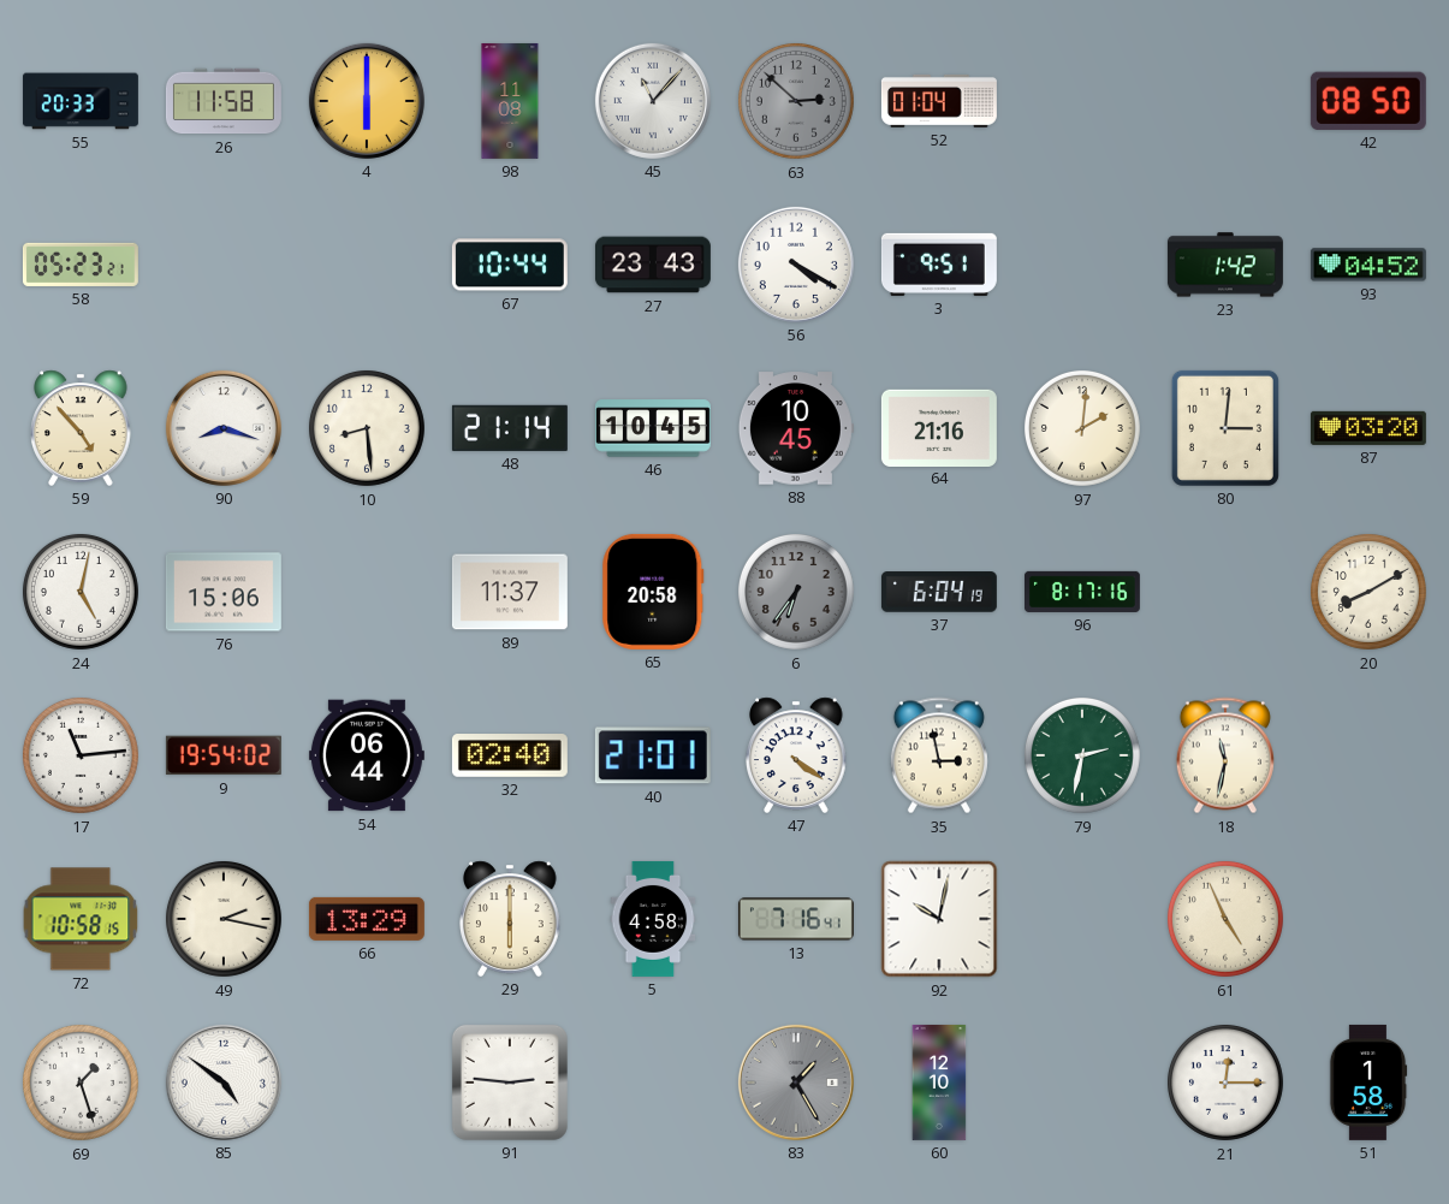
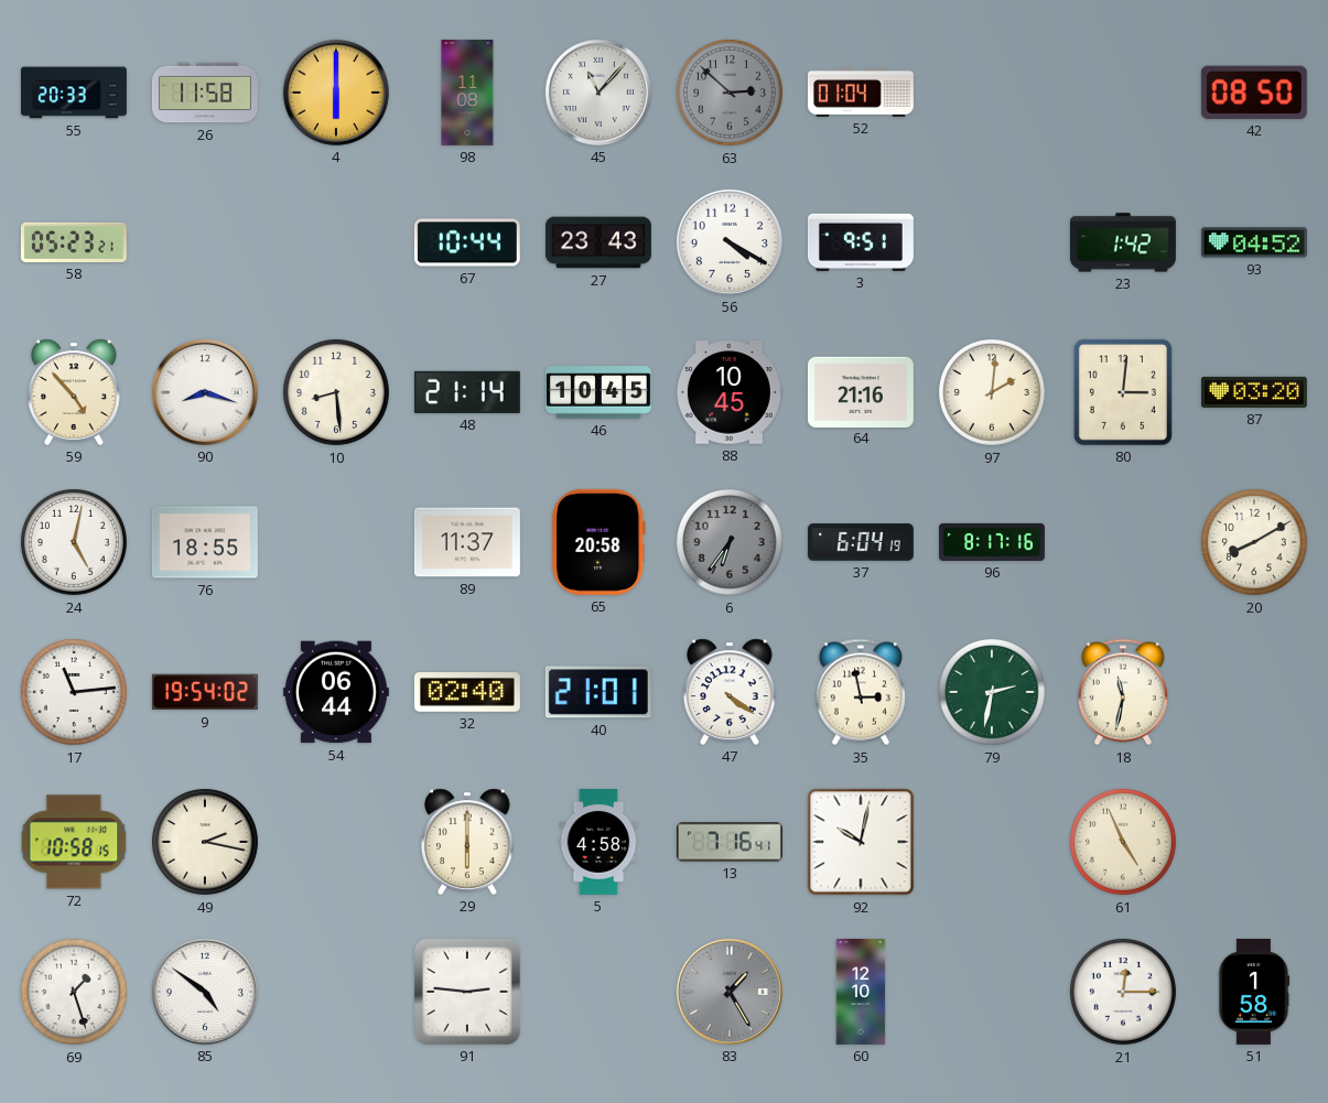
76: 15:06 -> 18:55
66: 13:29 -> none
